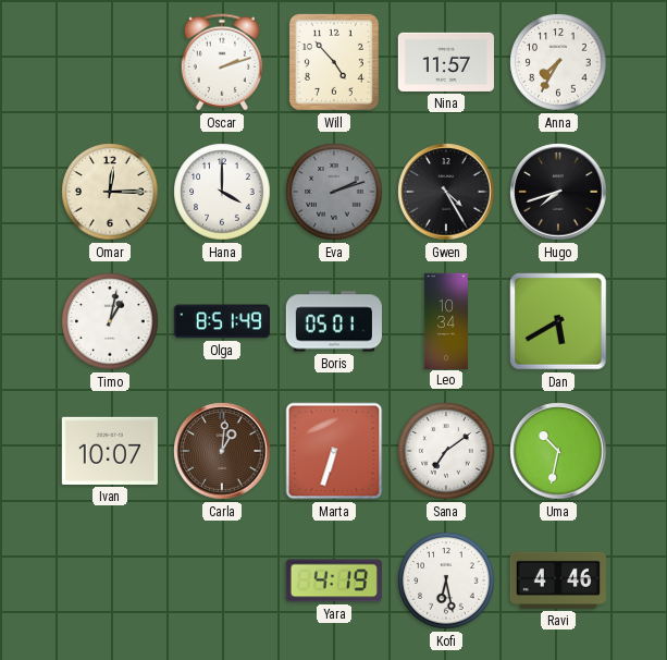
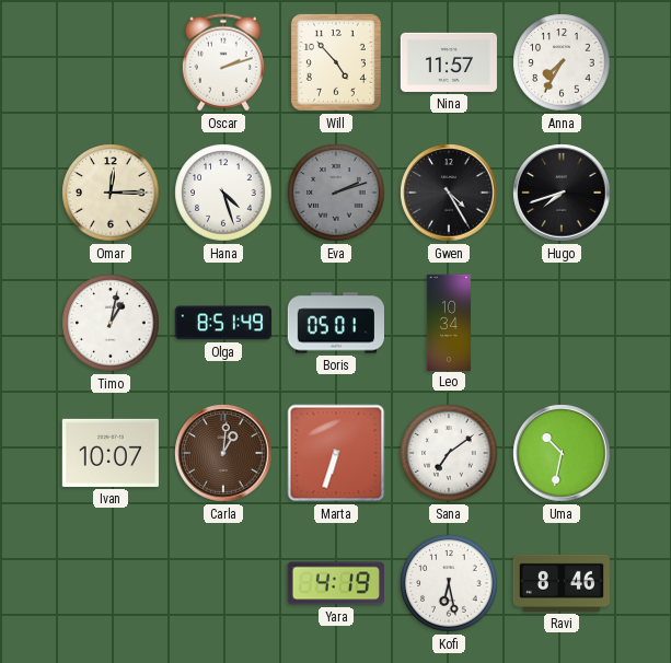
Hana: 4:00 -> 4:27
Dan: 5:40 -> none
Ravi: 4:46 -> 8:46
